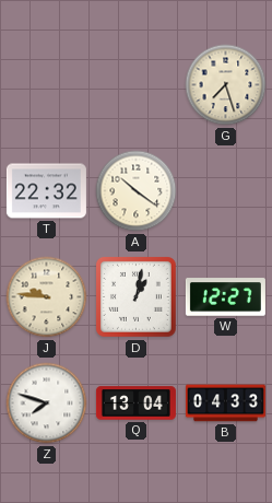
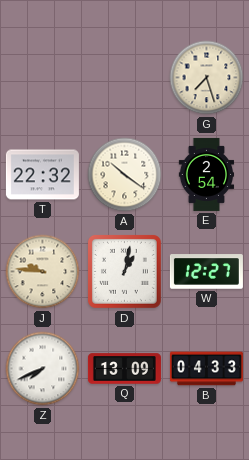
E: none -> 2:54
Z: 7:48 -> 7:41
Q: 13:04 -> 13:09
